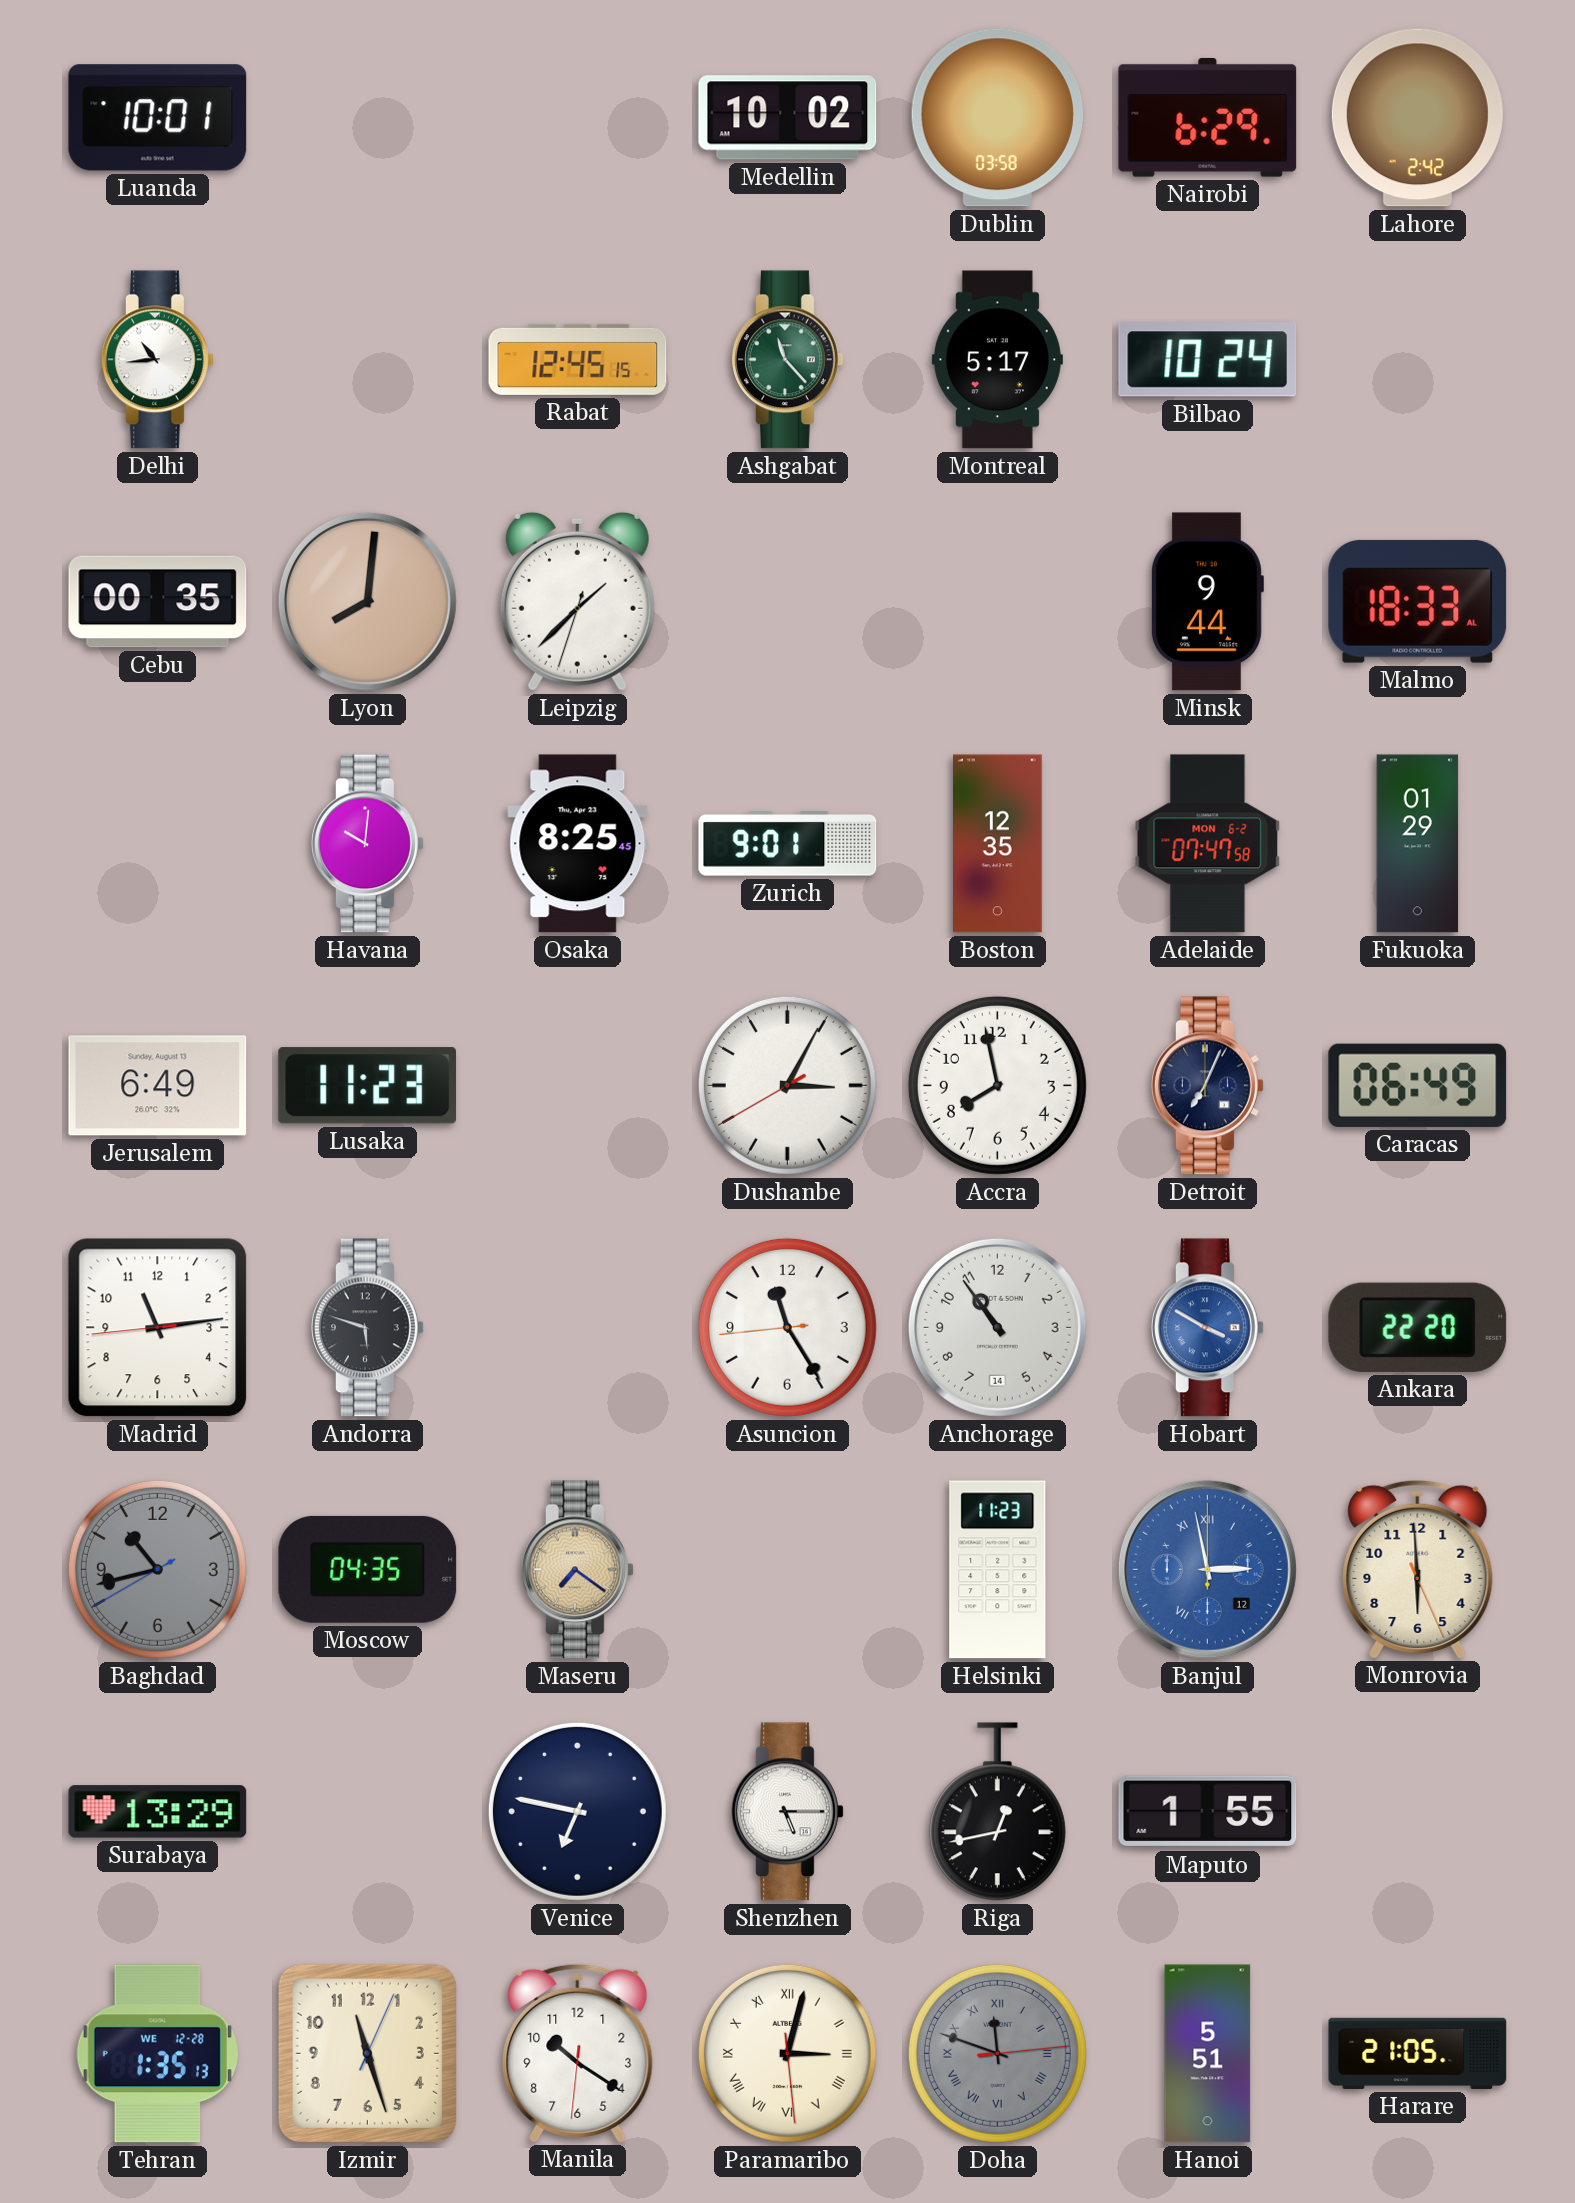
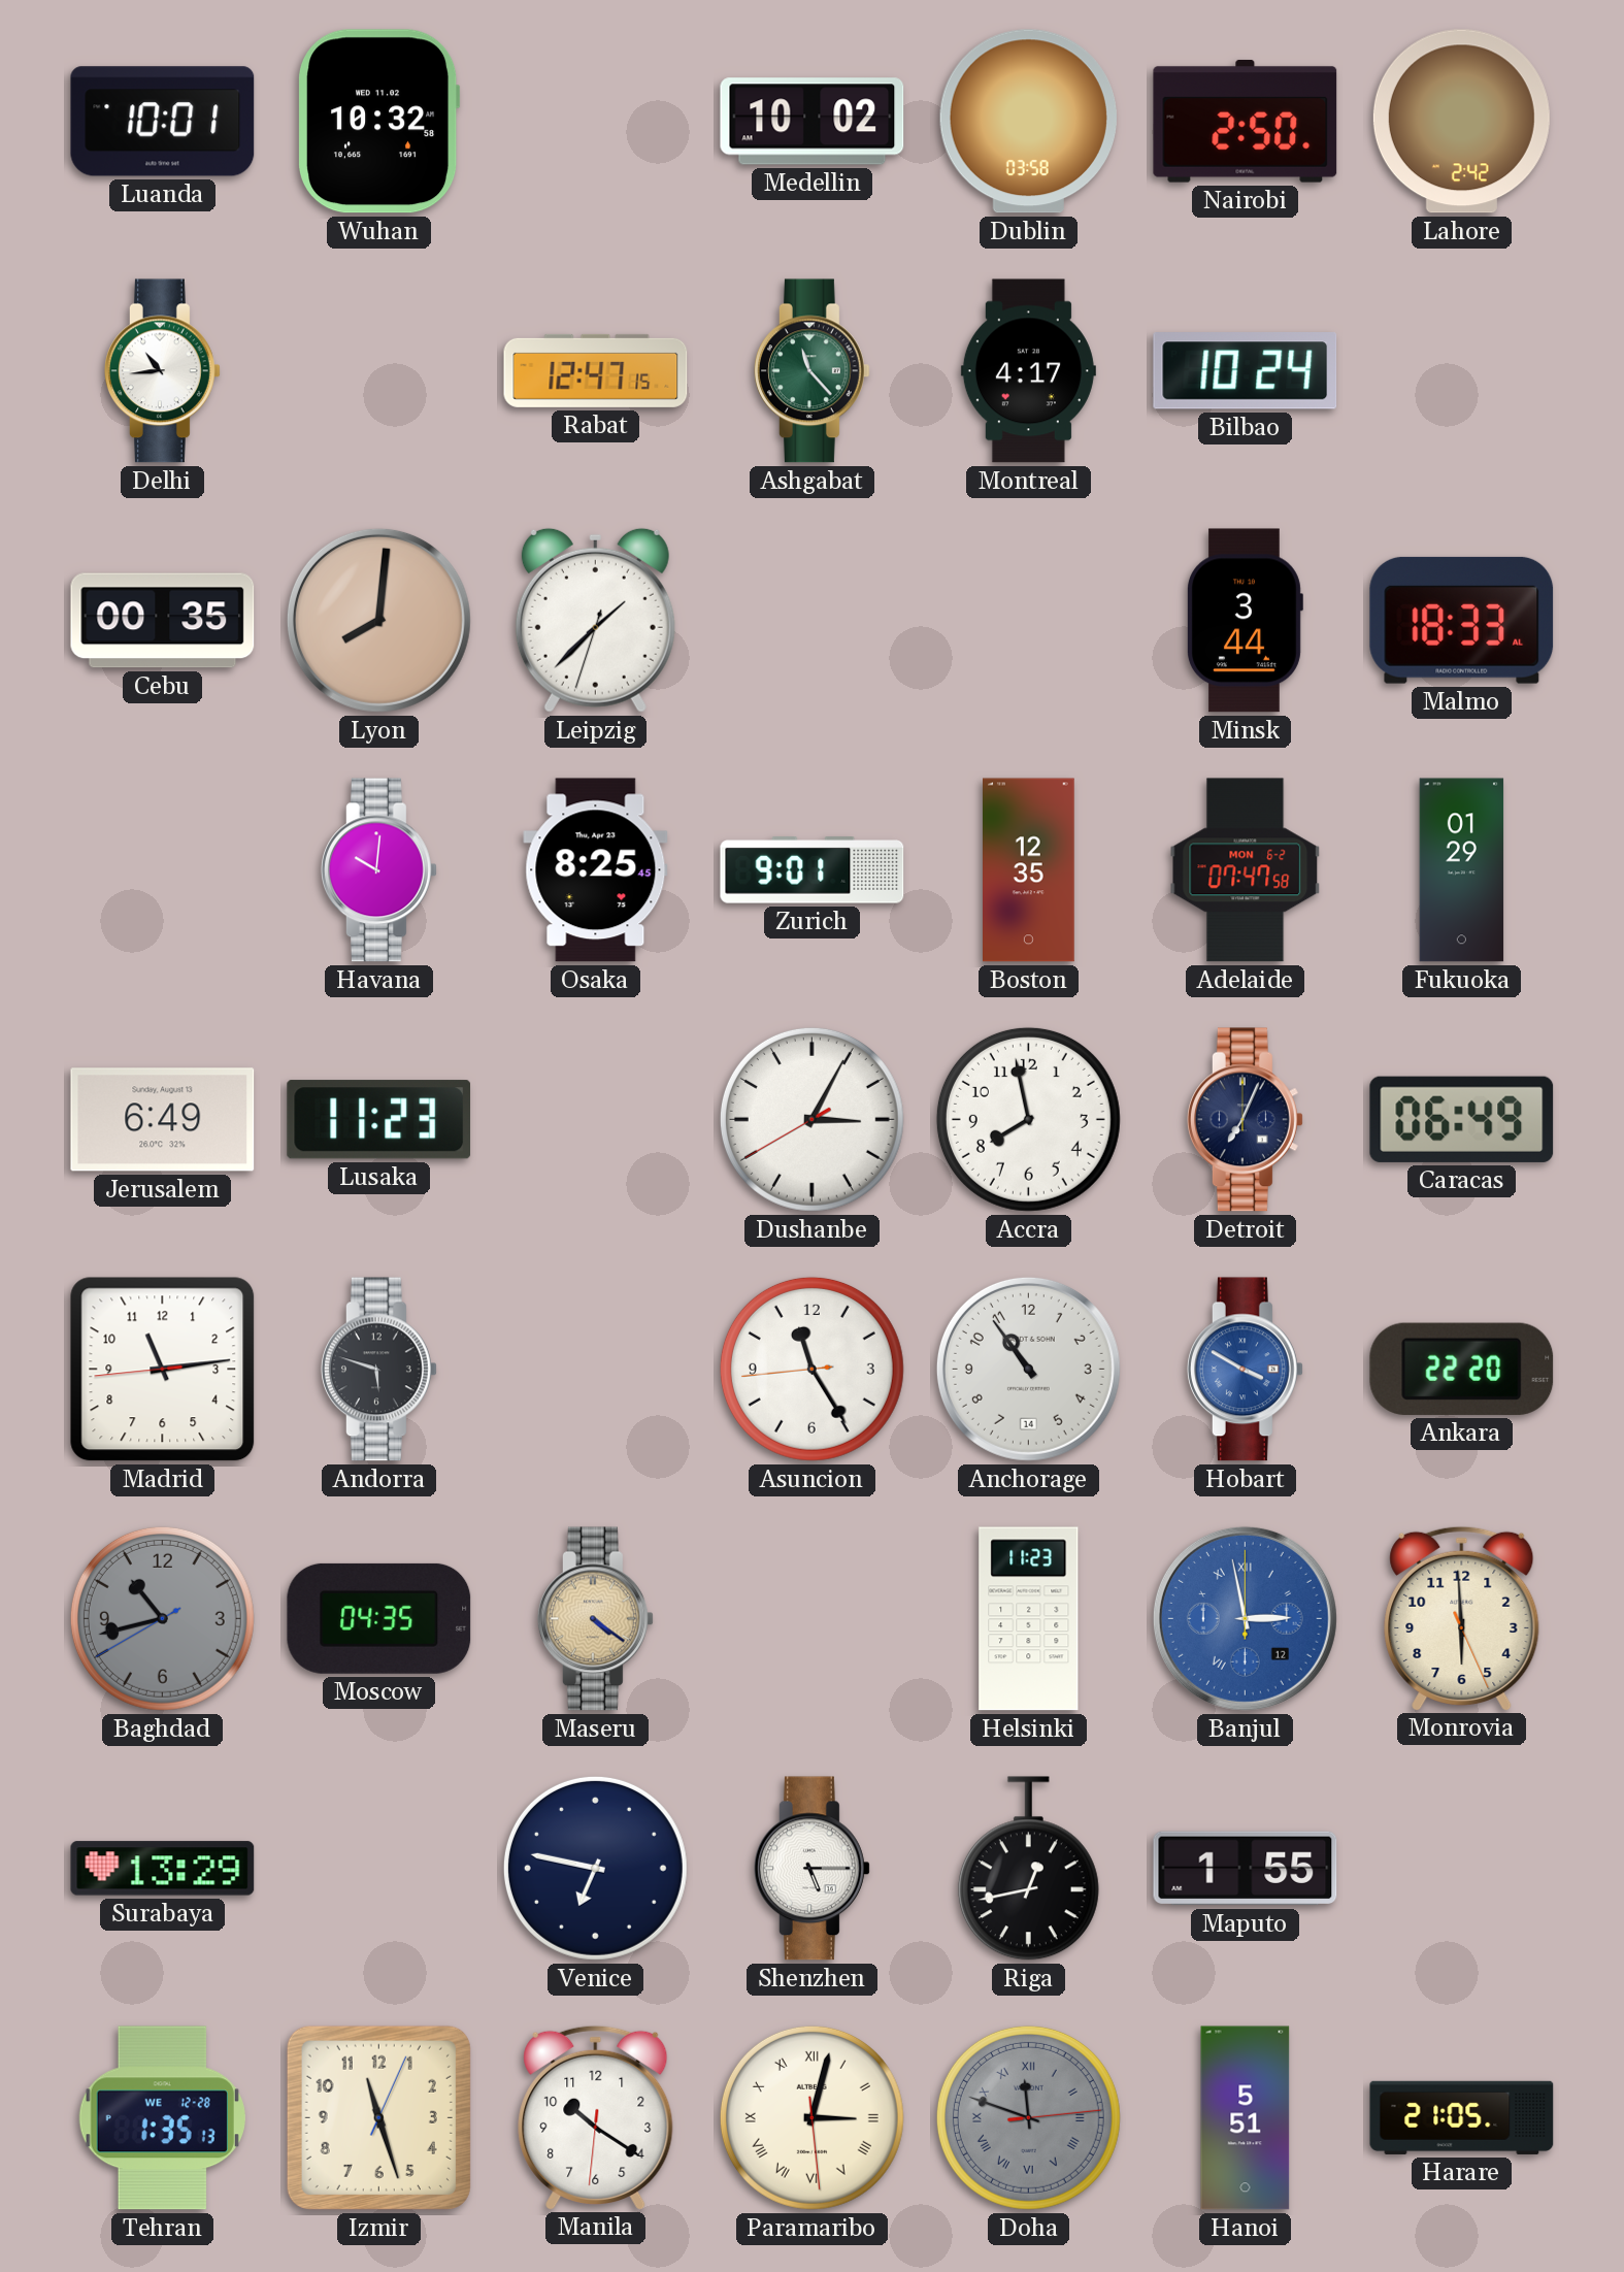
Wuhan: none -> 10:32
Nairobi: 6:29 -> 2:50
Rabat: 12:45 -> 12:47
Montreal: 5:17 -> 4:17
Minsk: 9:44 -> 3:44
Maseru: 7:21 -> 4:21
